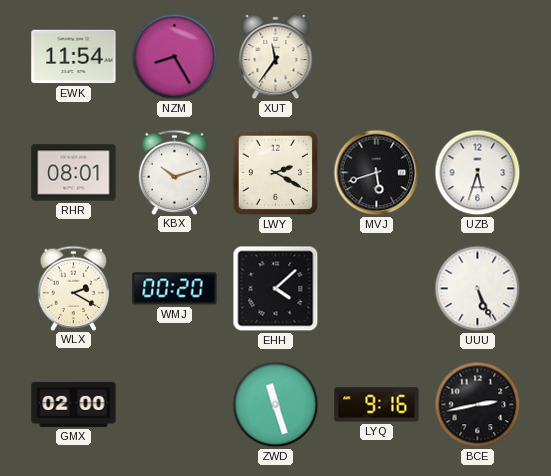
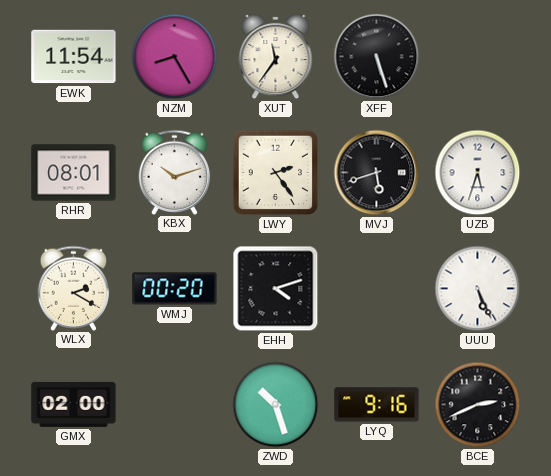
XFF: none -> 5:27
LWY: 2:20 -> 2:24
EHH: 4:08 -> 4:12
ZWD: 11:27 -> 10:27
BCE: 2:43 -> 2:41
